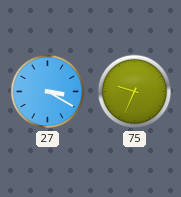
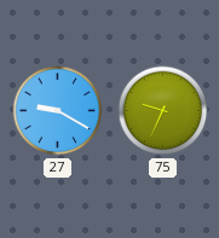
27: 3:20 -> 9:20
